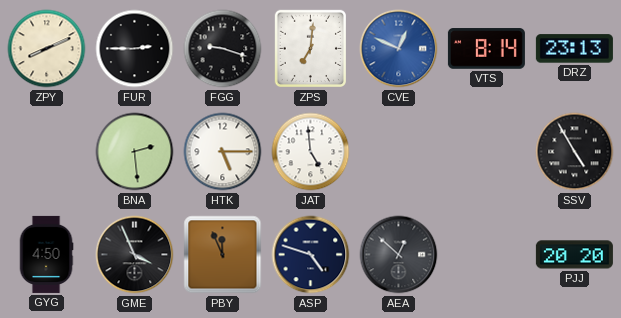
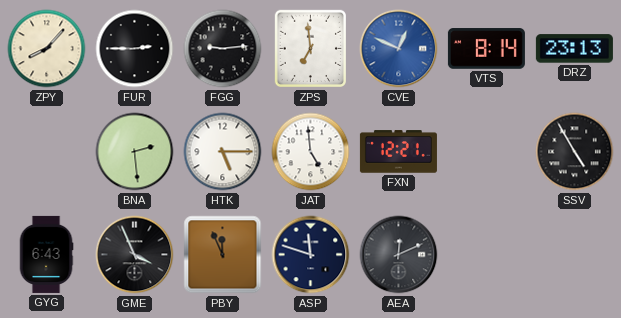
ZPY: 8:11 -> 8:07
FGG: 9:18 -> 9:14
ZPS: 7:01 -> 6:59
FXN: none -> 12:21
GYG: 4:50 -> 6:43
ASP: 4:48 -> 11:48
AEA: 12:52 -> 12:11
PJJ: 20:20 -> none
